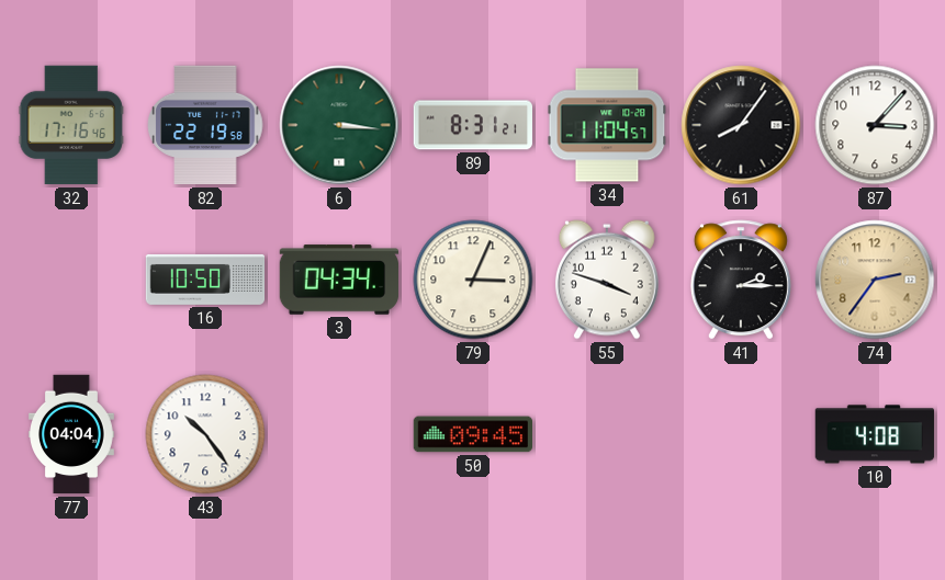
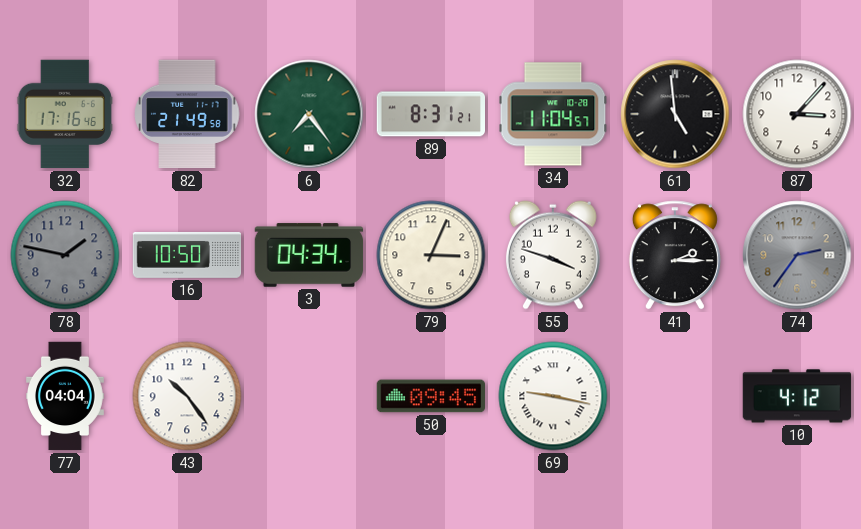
82: 22:19 -> 21:49
6: 3:16 -> 7:24
61: 8:06 -> 4:59
78: none -> 1:47
74 dial: champagne -> grey
69: none -> 9:17
10: 4:08 -> 4:12
